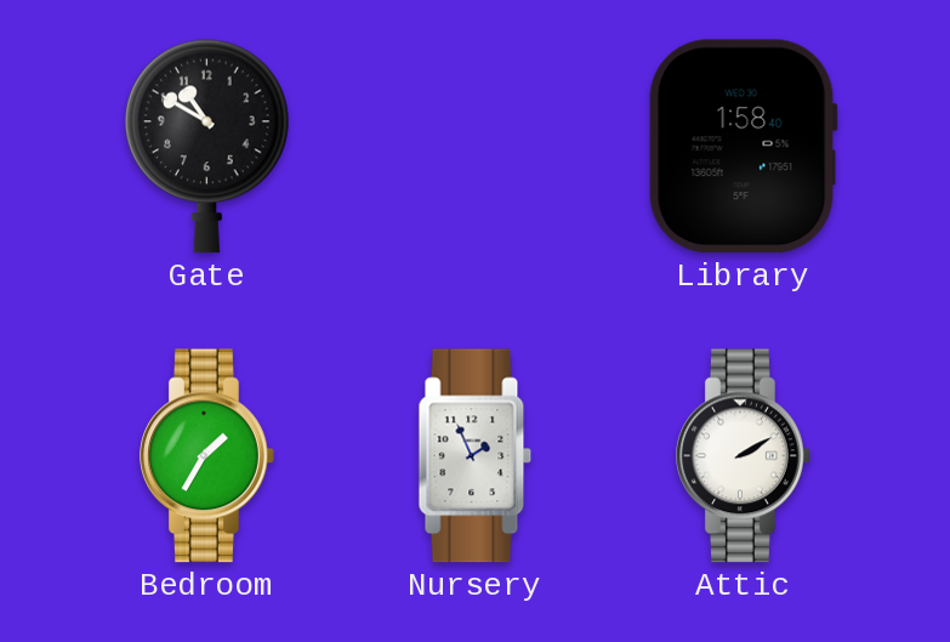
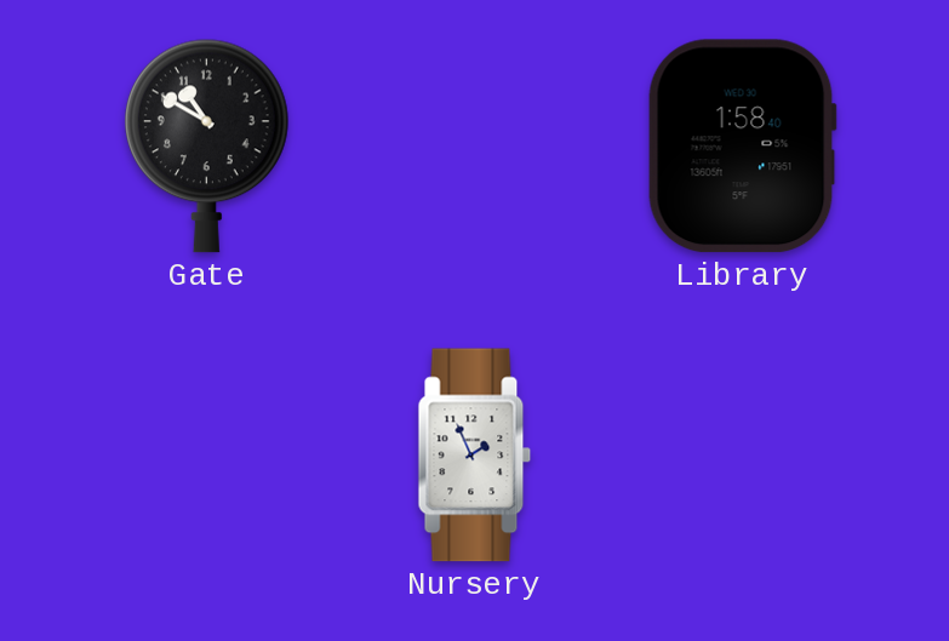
Bedroom: 1:35 -> none
Attic: 2:10 -> none
